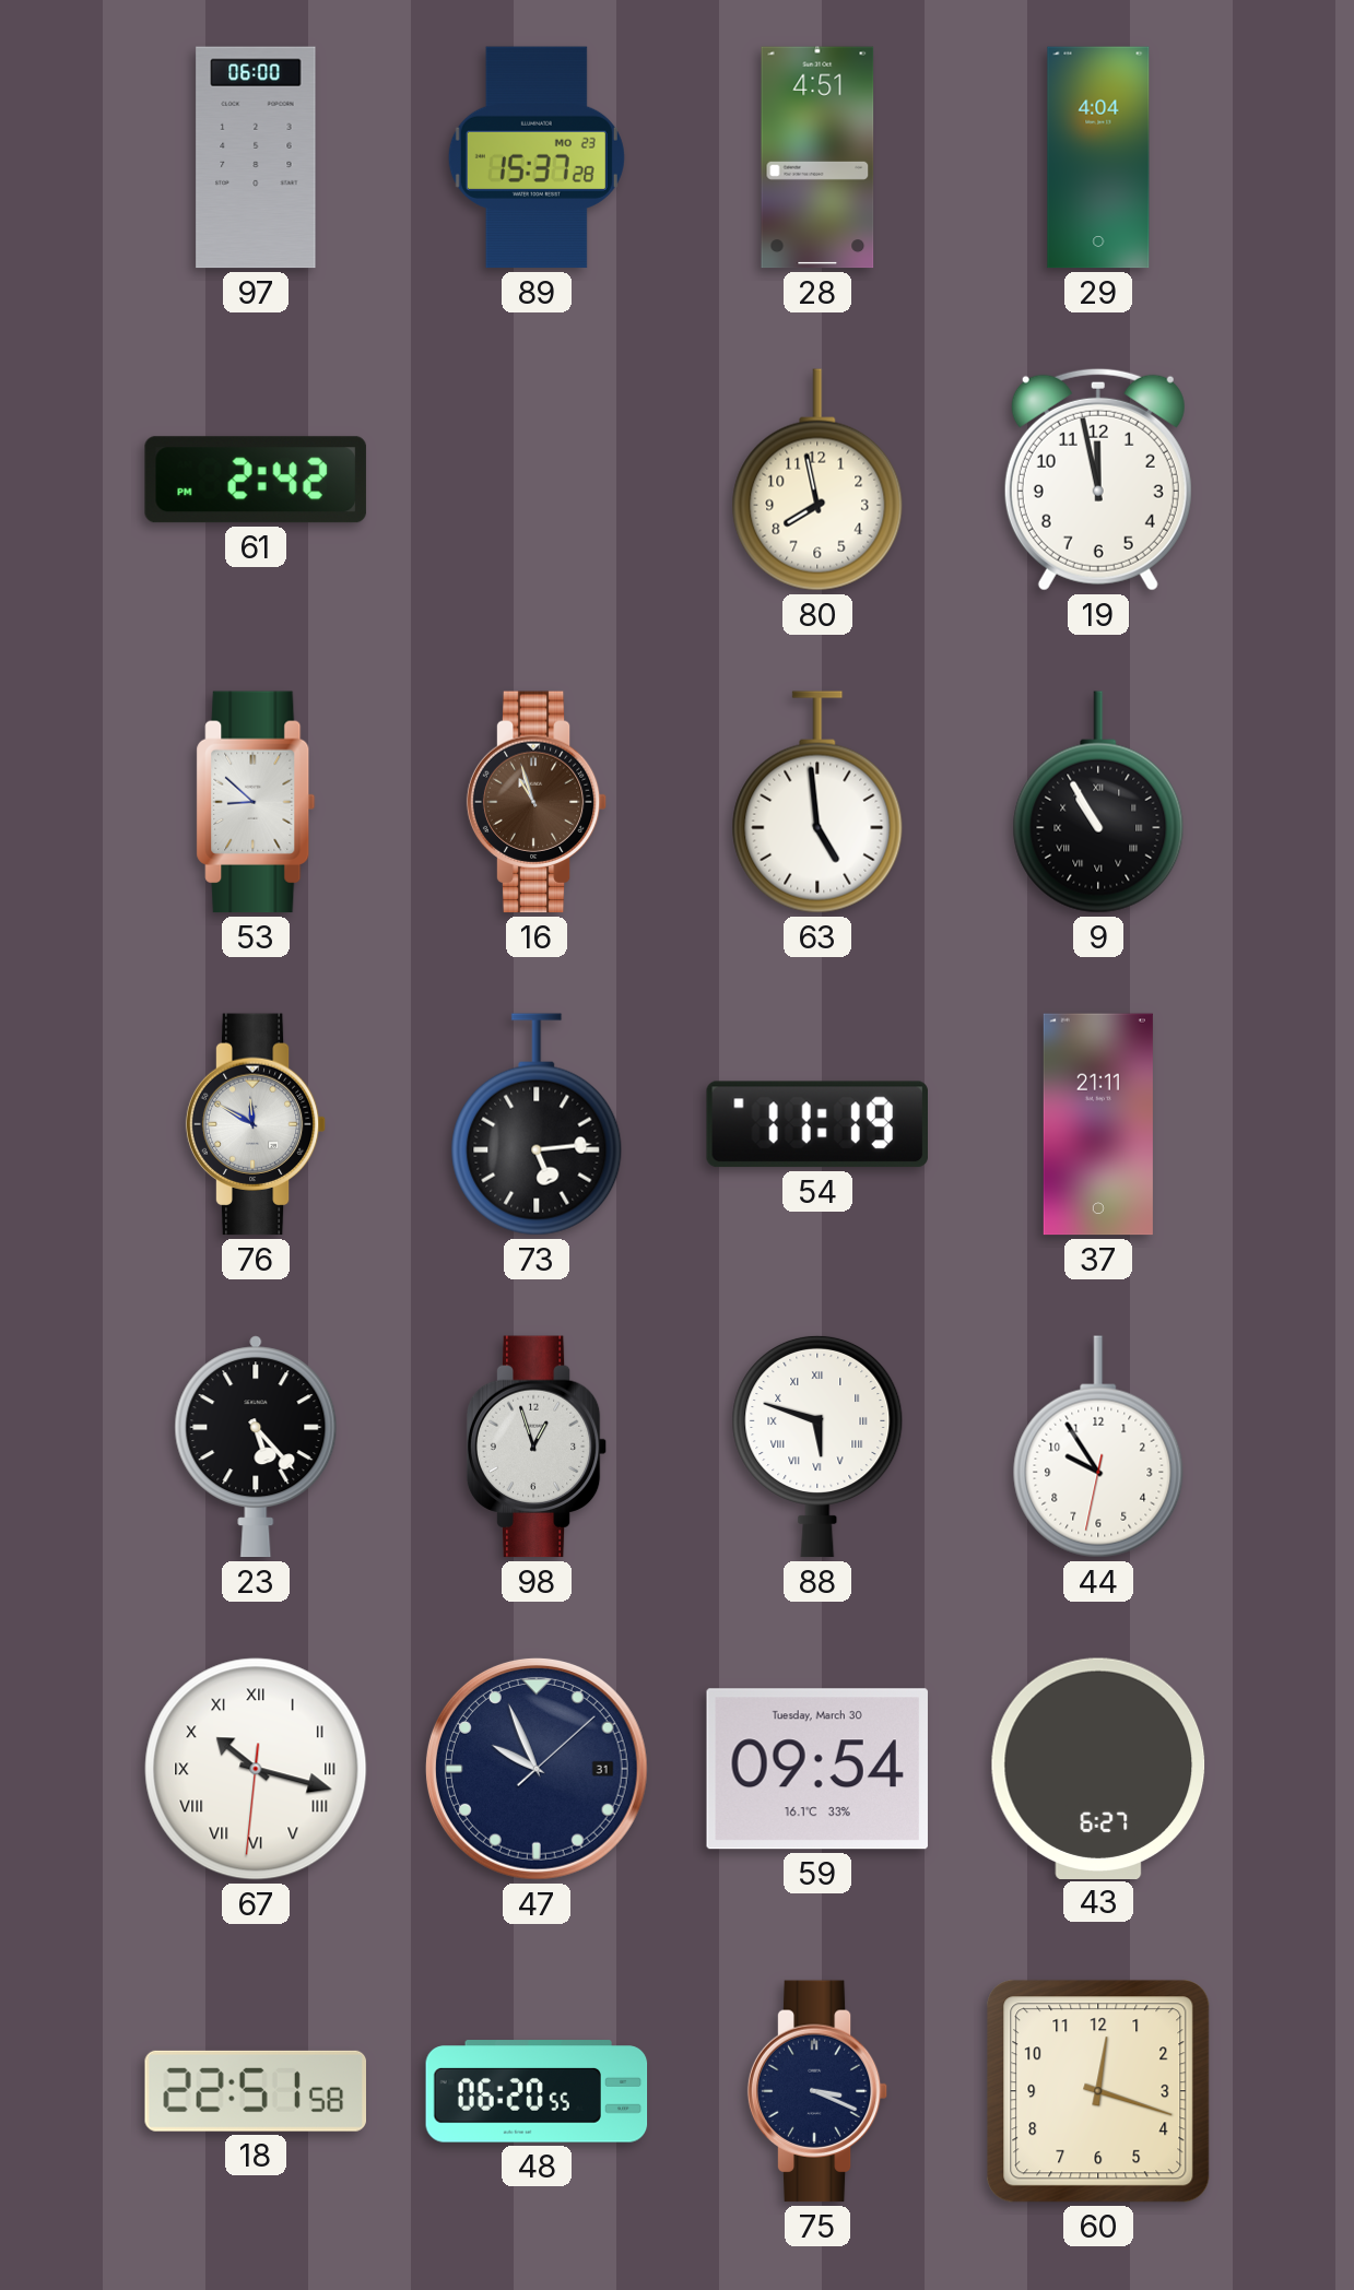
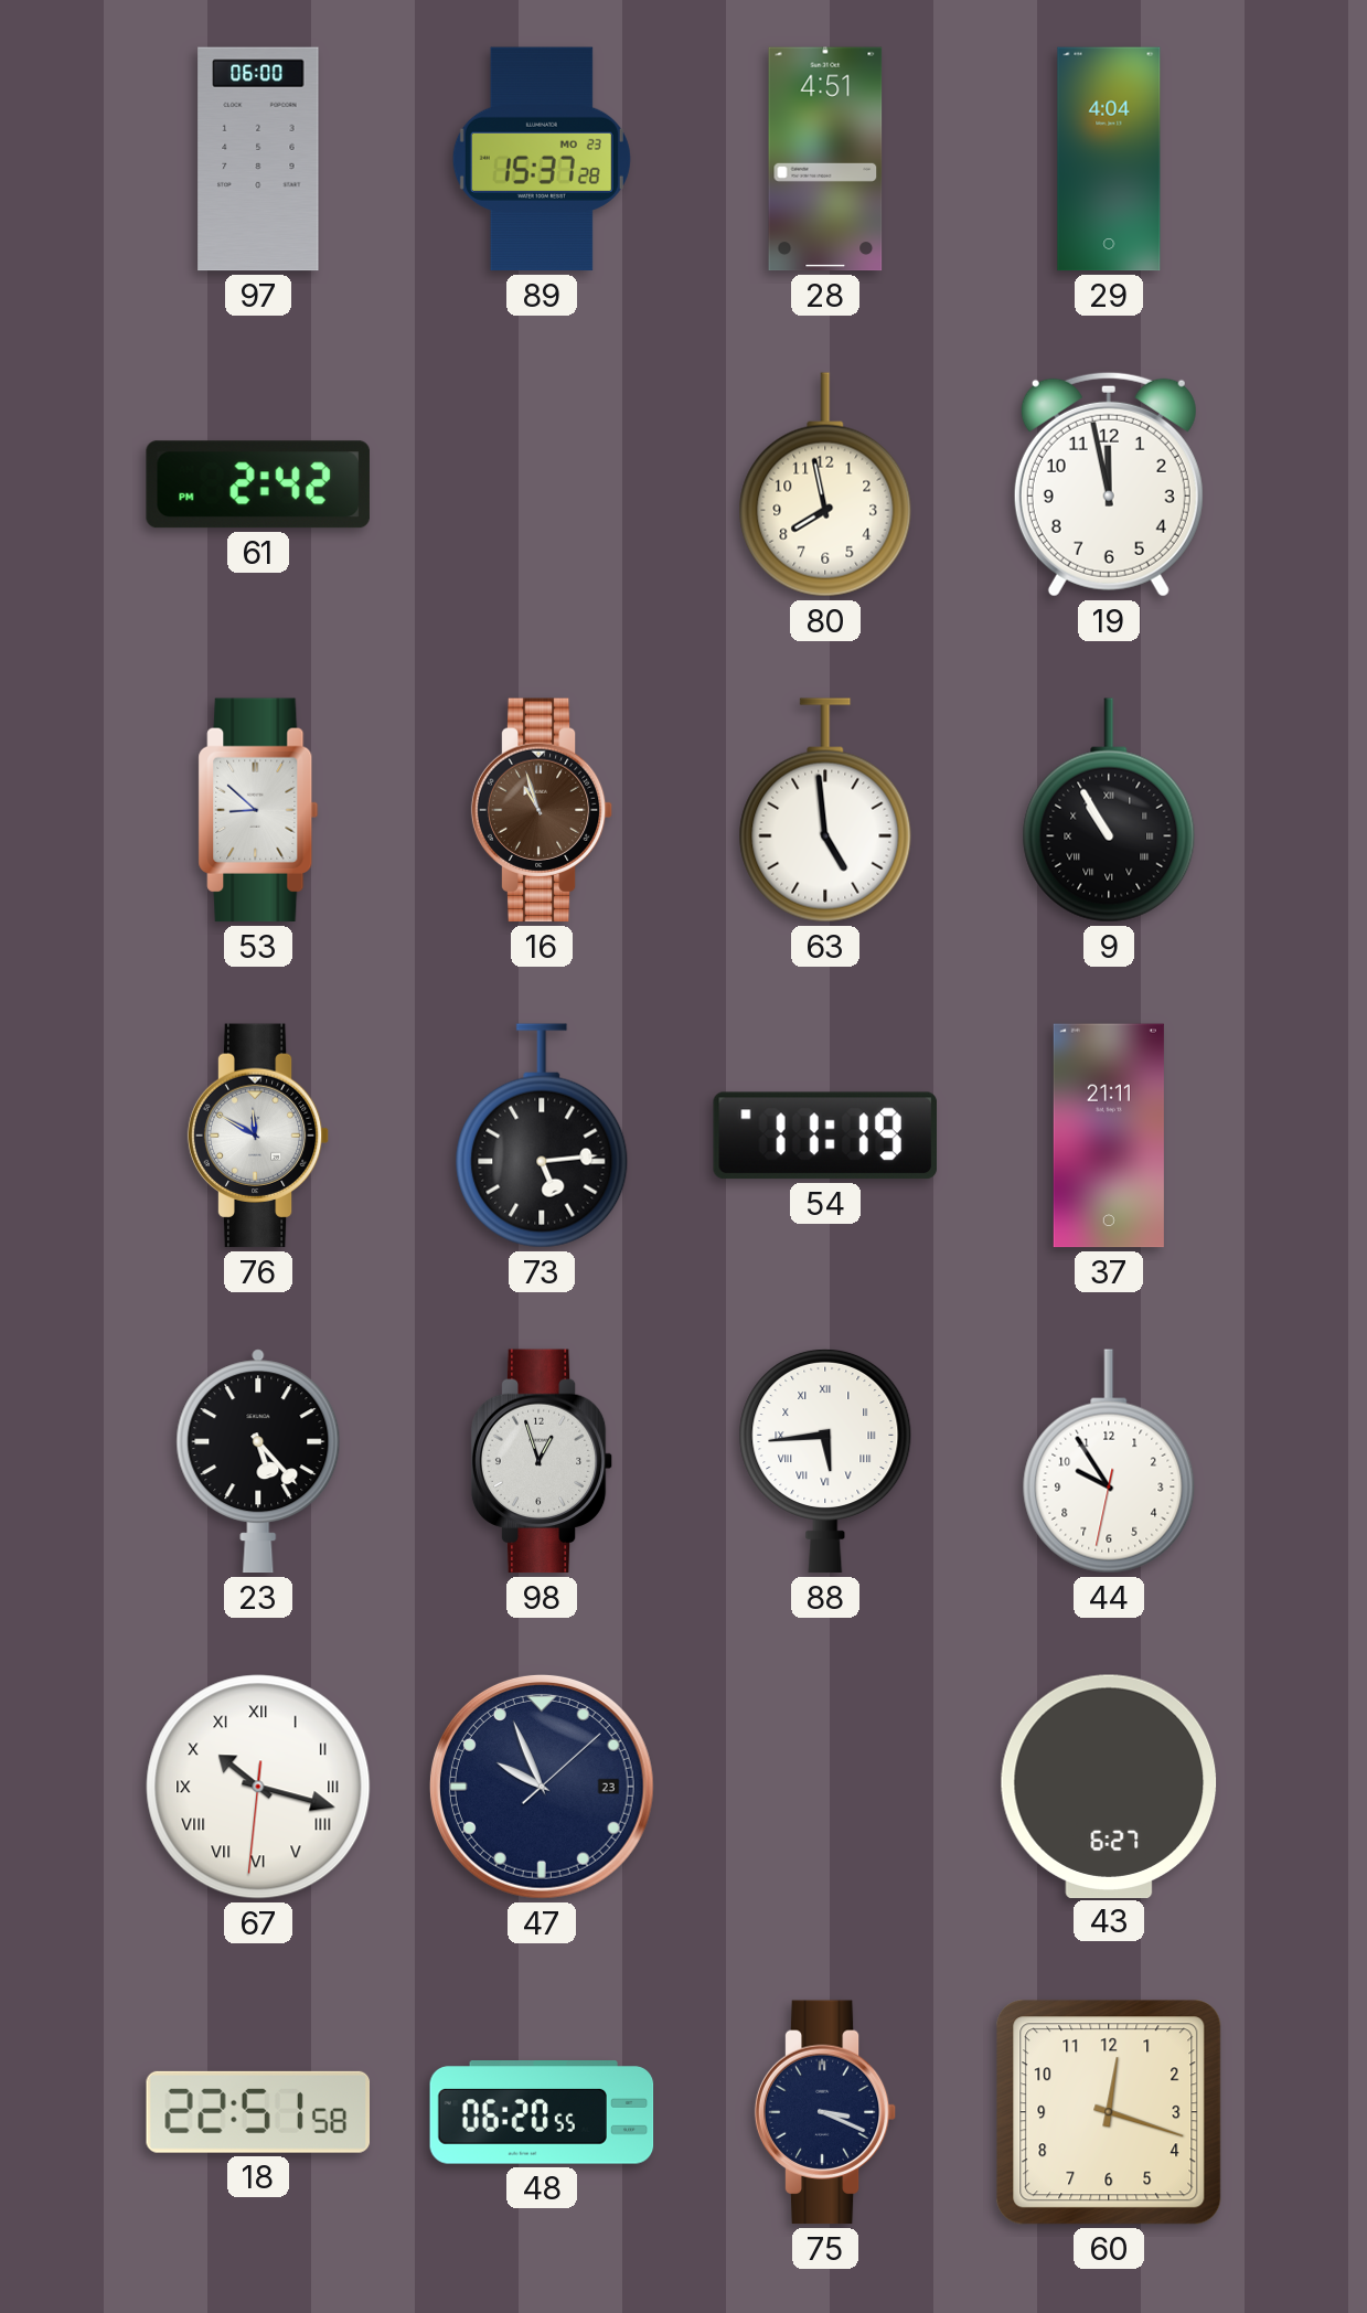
88: 5:48 -> 5:44
47 date: 31 -> 23
59: 09:54 -> none
